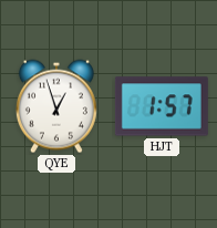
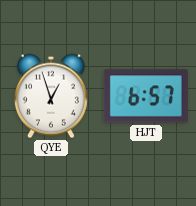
HJT: 1:57 -> 6:57
